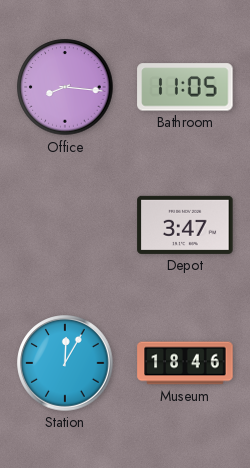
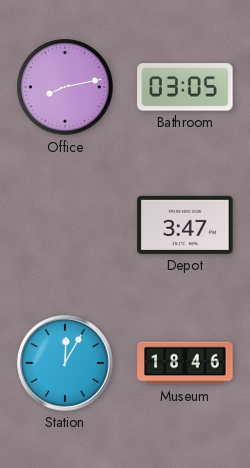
Office: 8:16 -> 8:13
Bathroom: 11:05 -> 03:05
